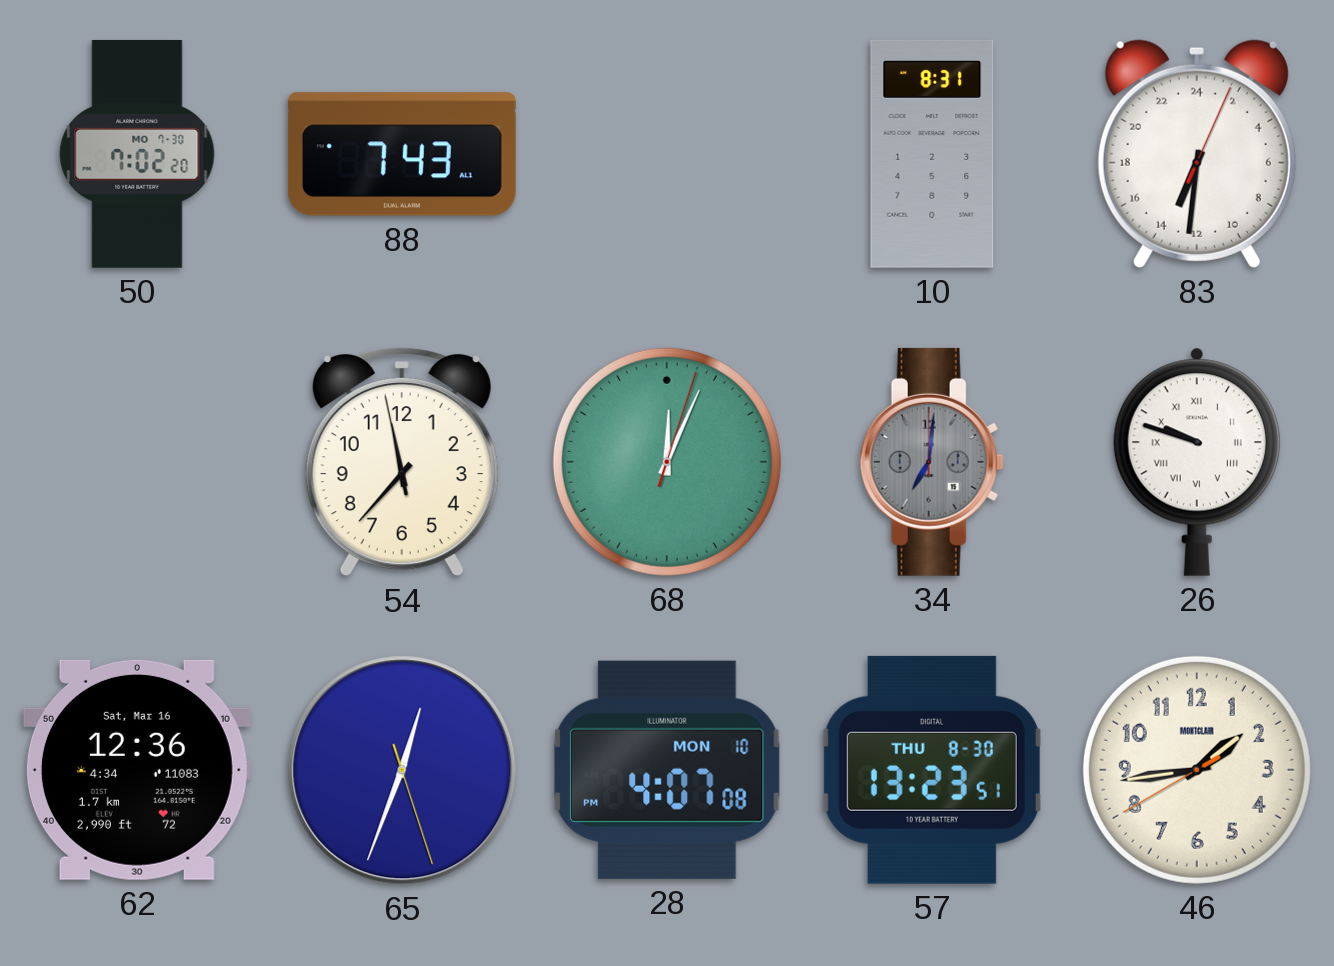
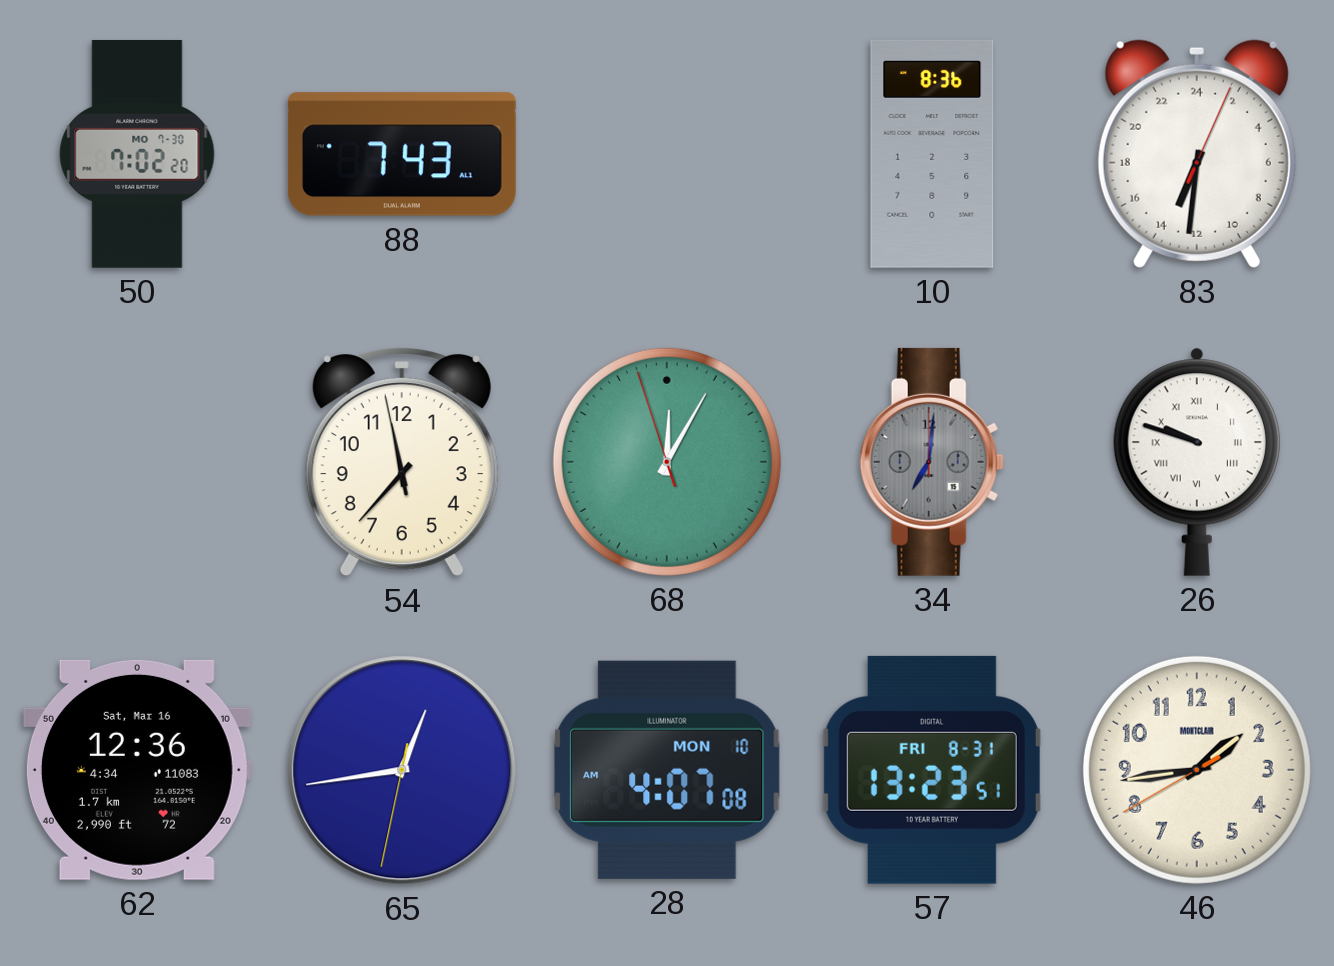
10: 8:31 -> 8:36
68: 12:04:03 -> 12:04:57
65: 12:33 -> 12:43
28: 4:07:08 PM -> 4:07:08 AM
57 date: THU 8-30 -> FRI 8-31
